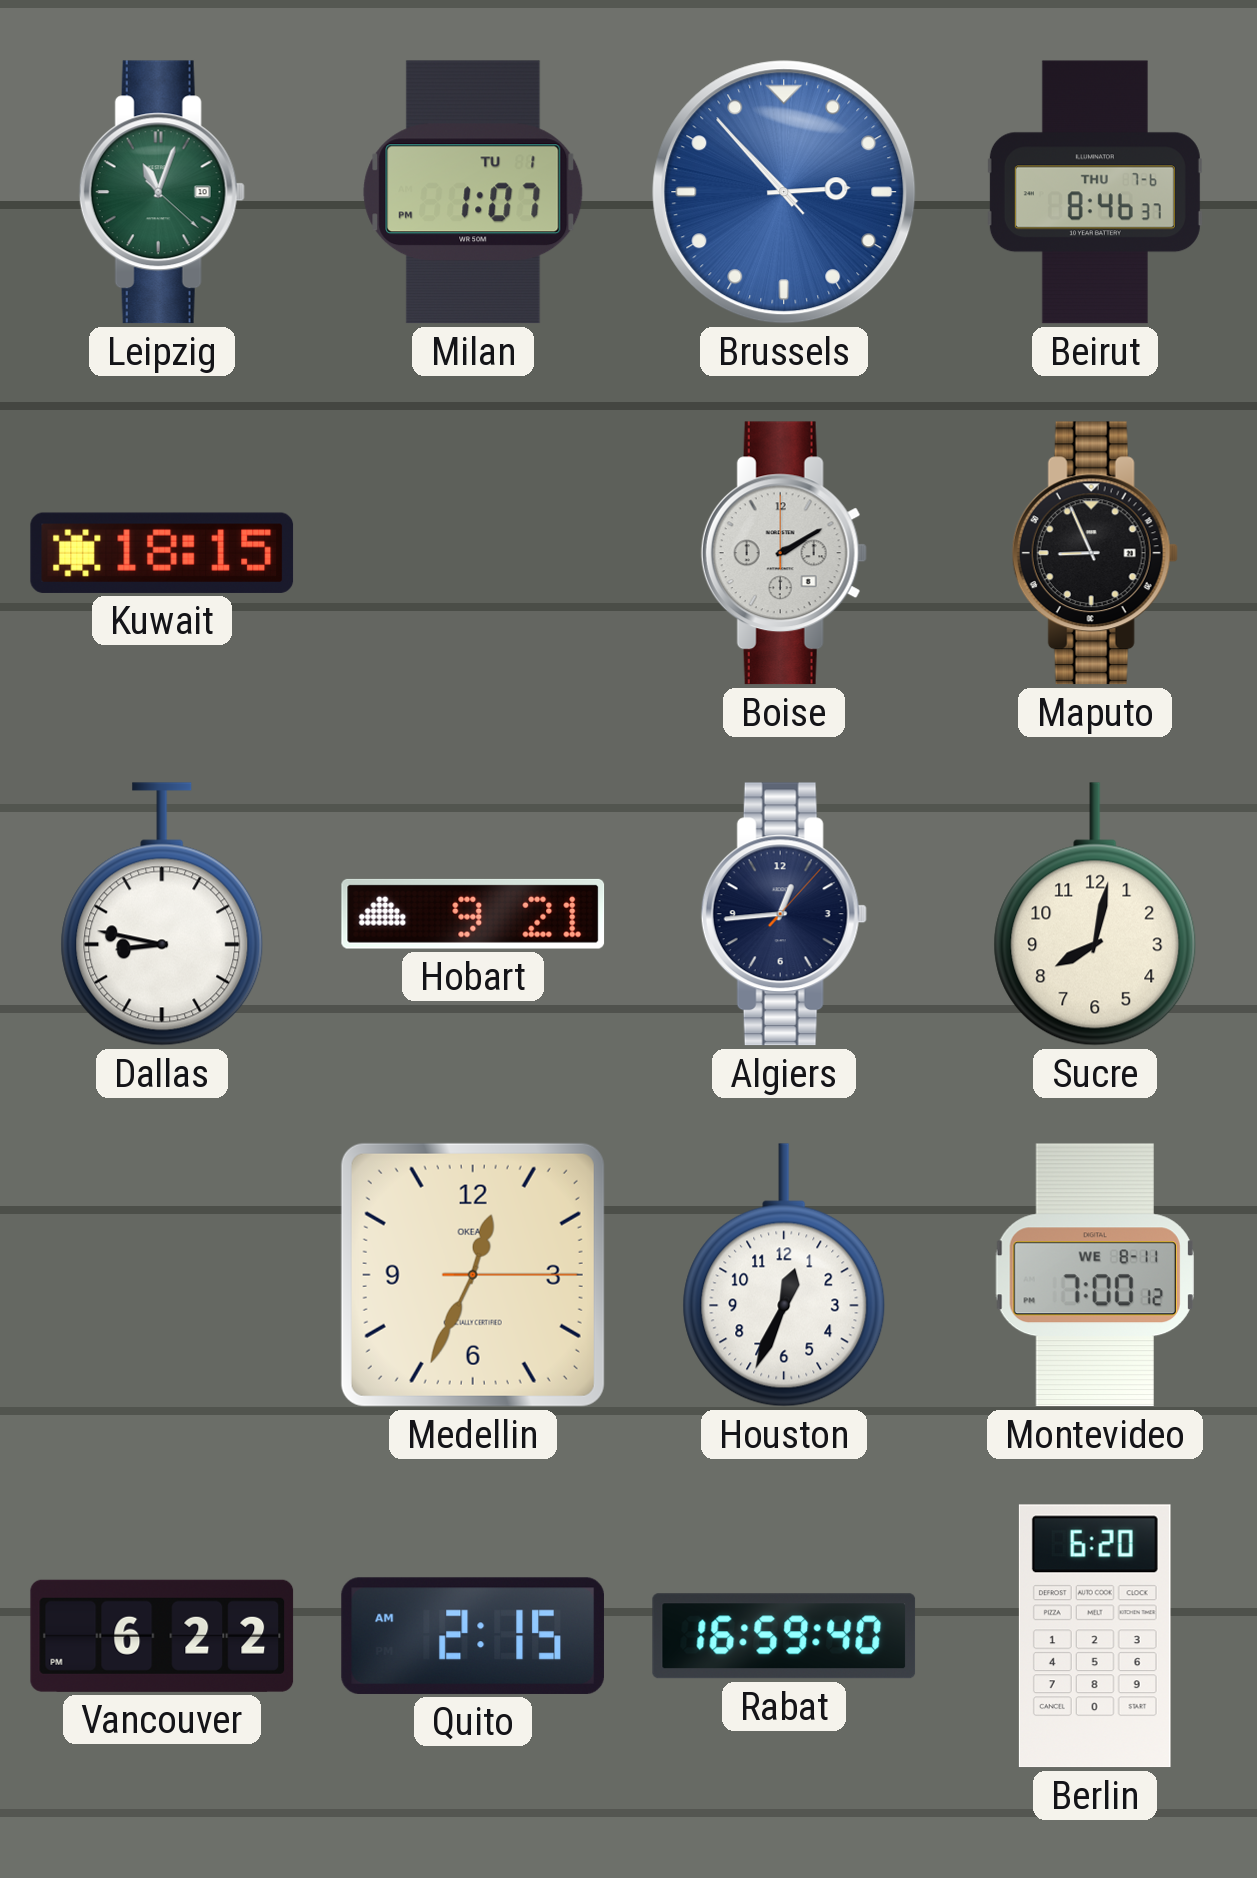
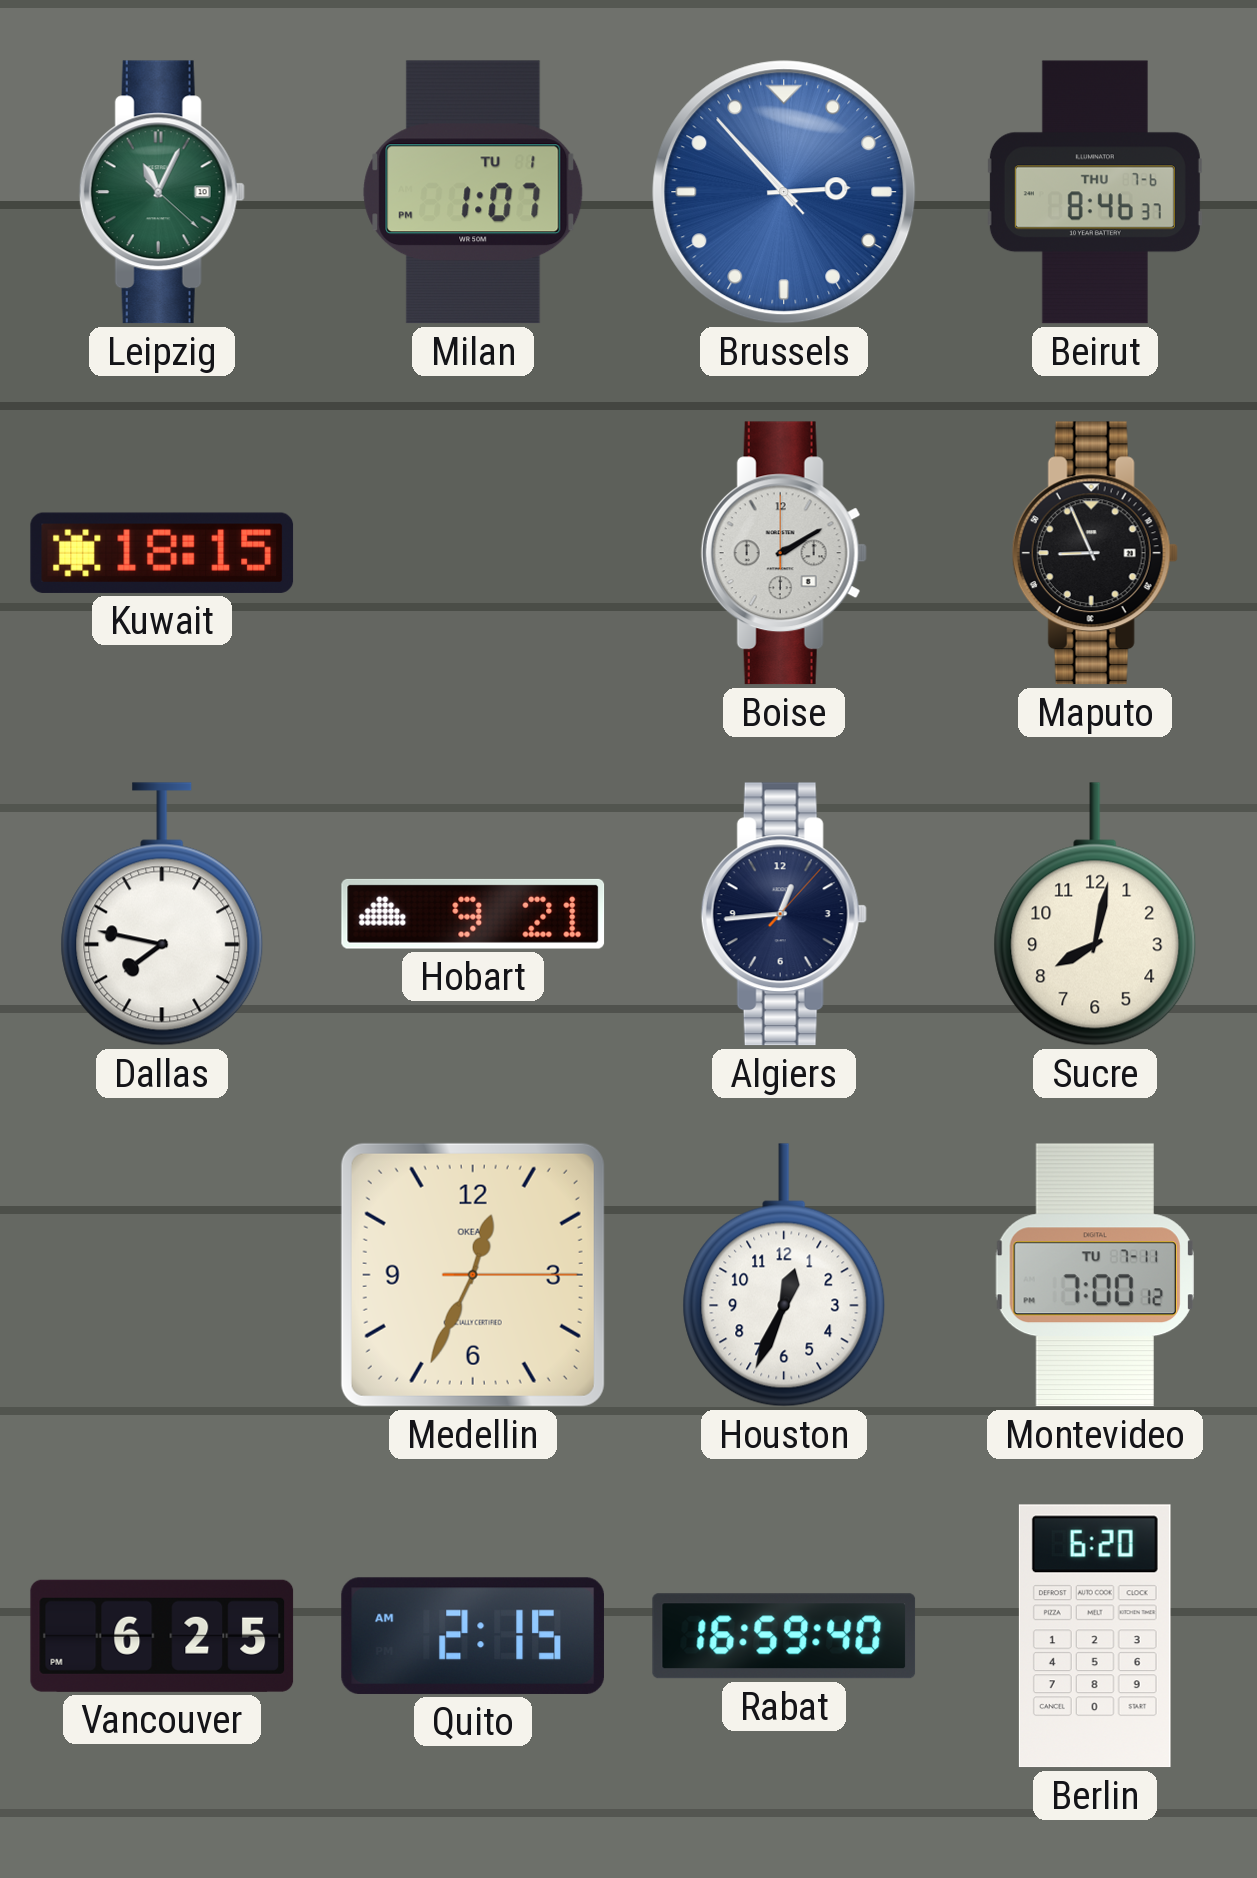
Leipzig: 11:03 -> 11:04
Dallas: 8:47 -> 7:47
Montevideo date: WE 8-11 -> TU 7-11
Vancouver: 6:22 -> 6:25
